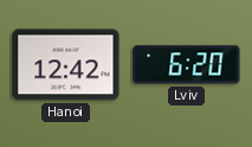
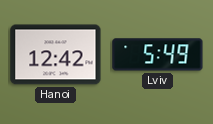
Lviv: 6:20 -> 5:49
